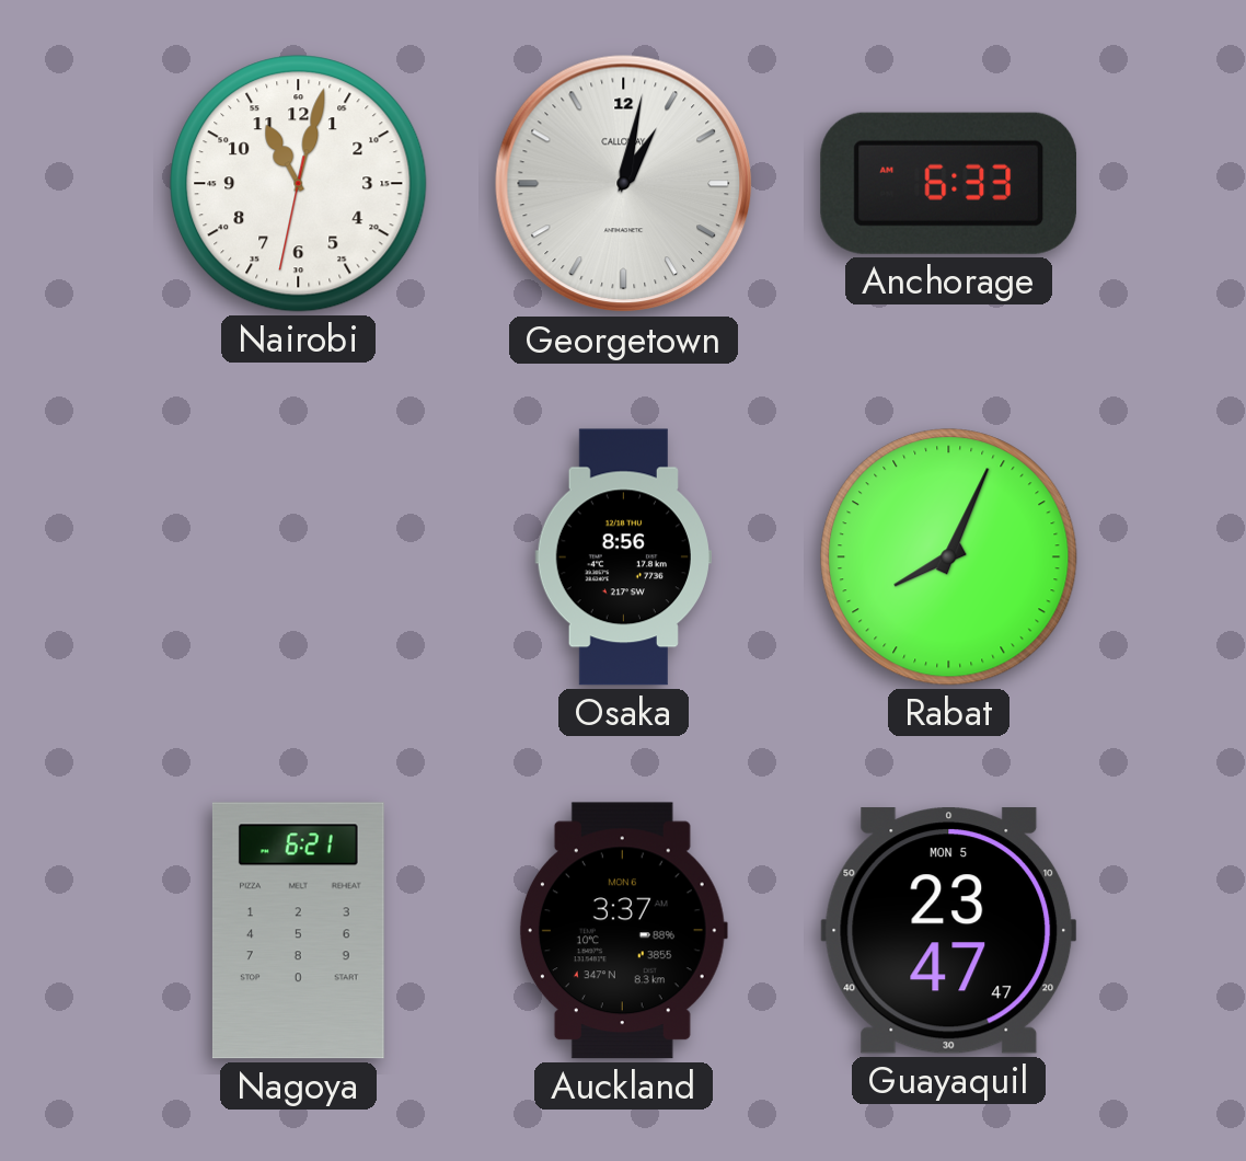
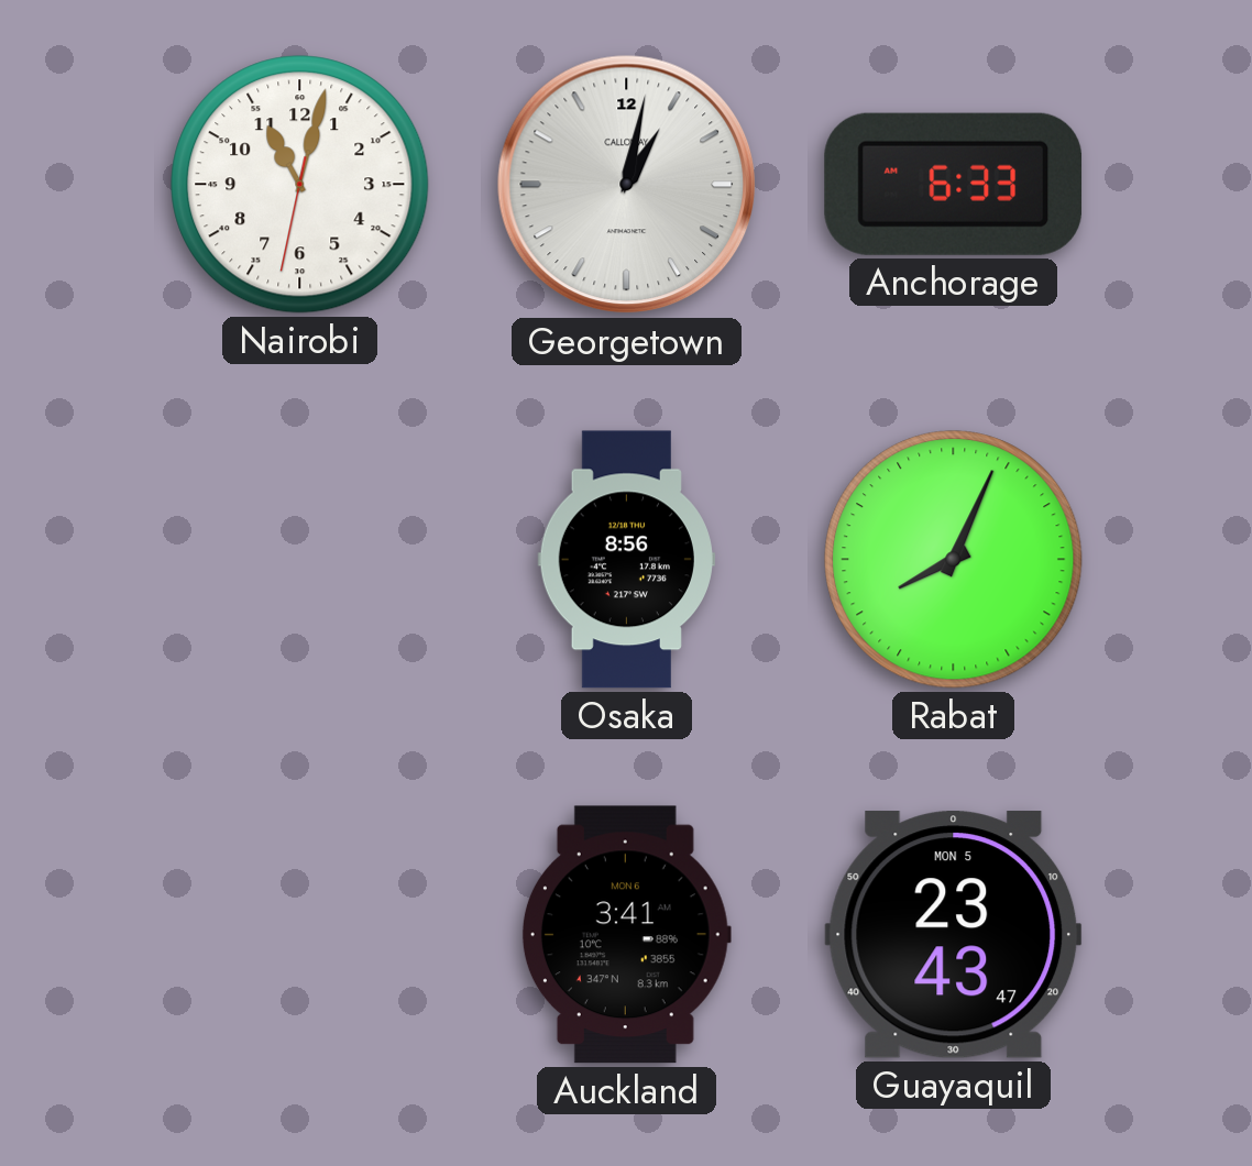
Nagoya: 6:21 -> none
Auckland: 3:37 -> 3:41
Guayaquil: 23:47 -> 23:43
